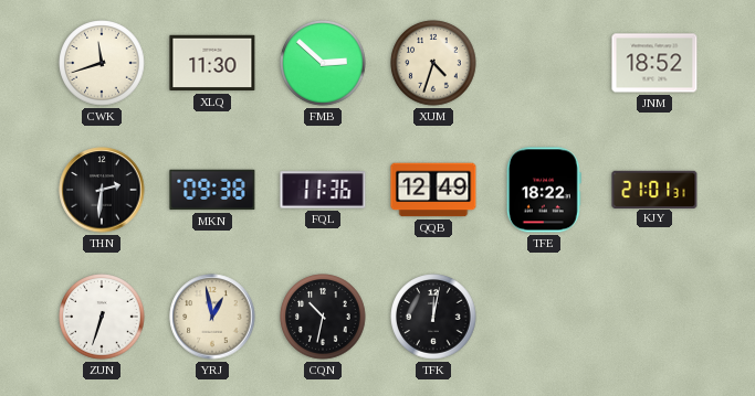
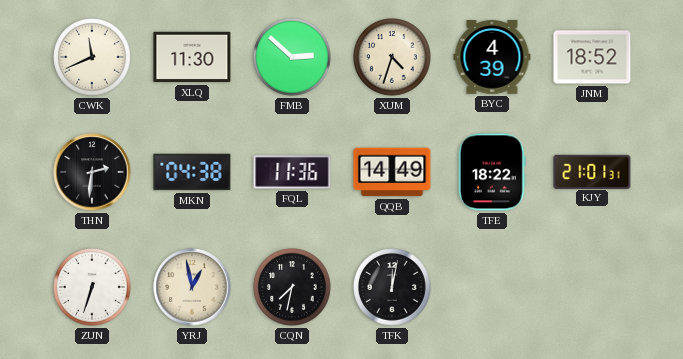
CWK: 11:42 -> 11:41
BYC: none -> 4:39
MKN: 09:38 -> 04:38
QQB: 12:49 -> 14:49
CQN: 10:32 -> 7:32
